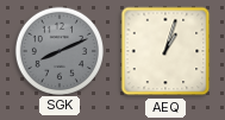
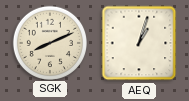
SGK dial: grey -> cream
